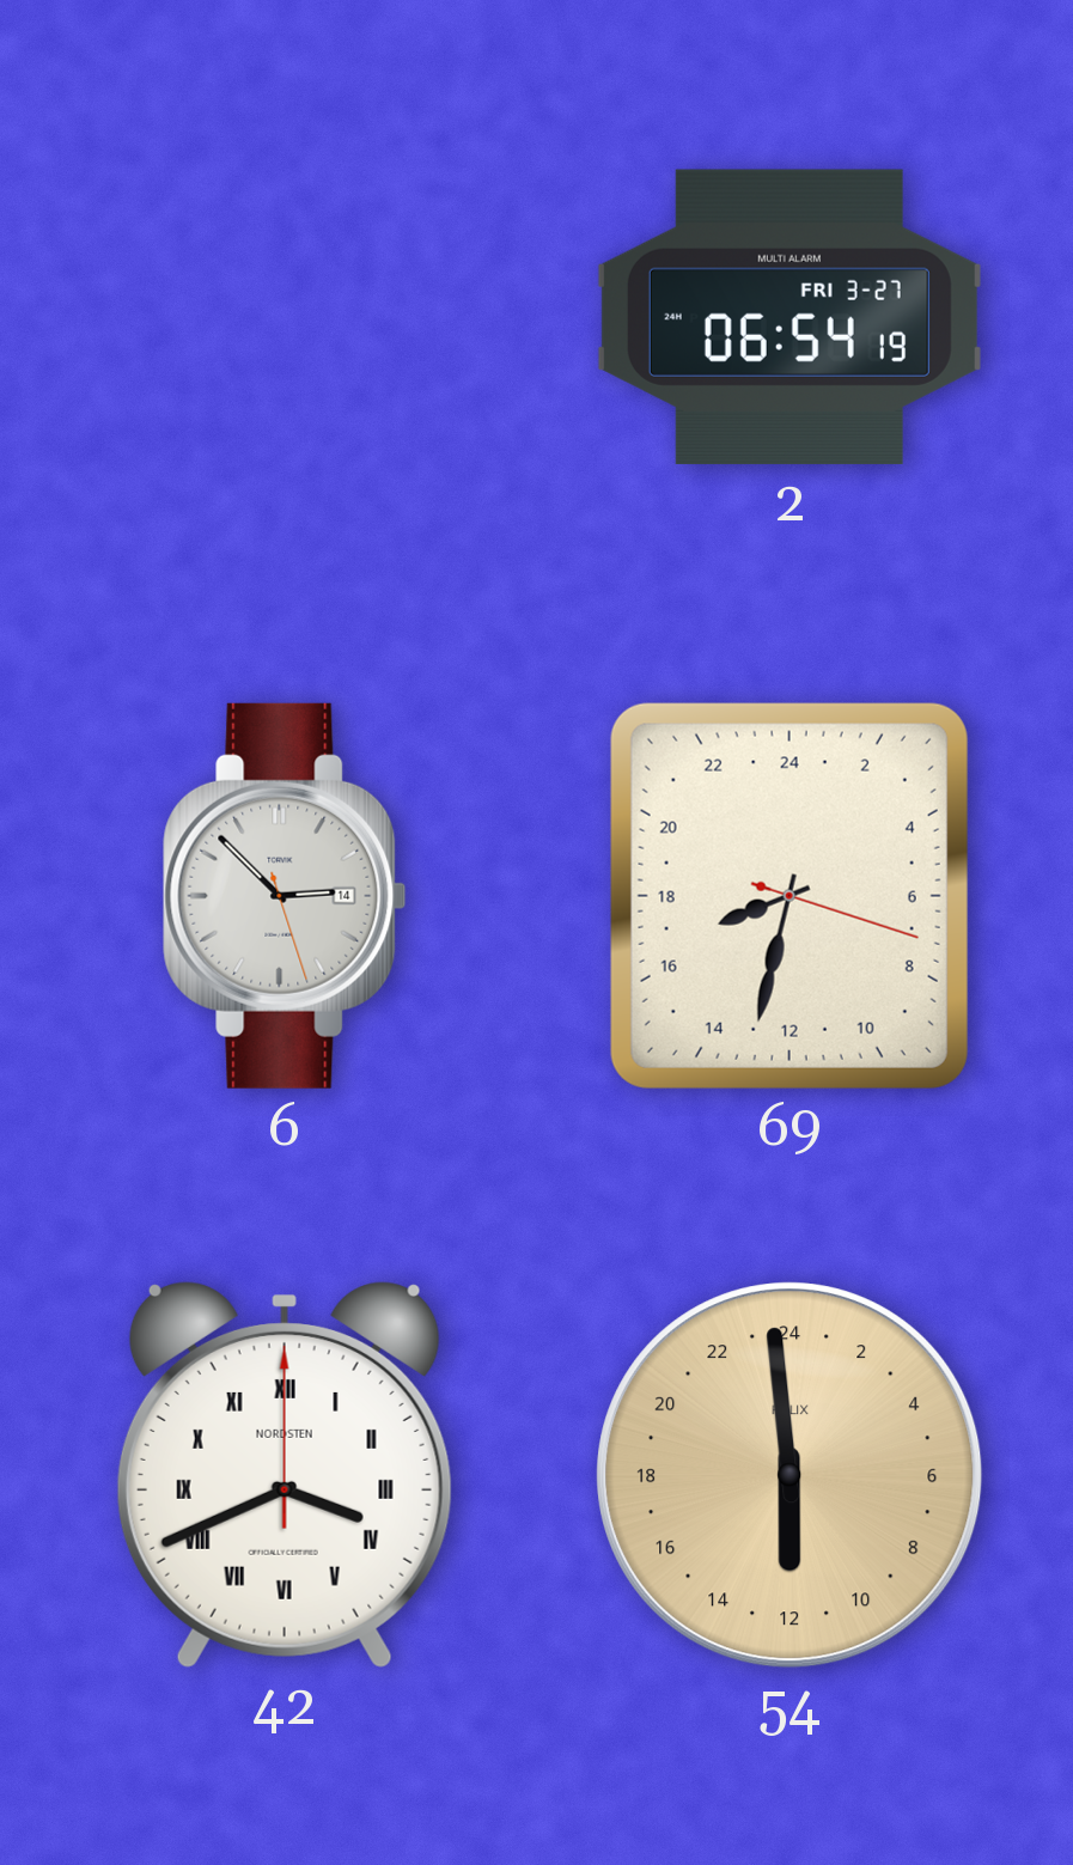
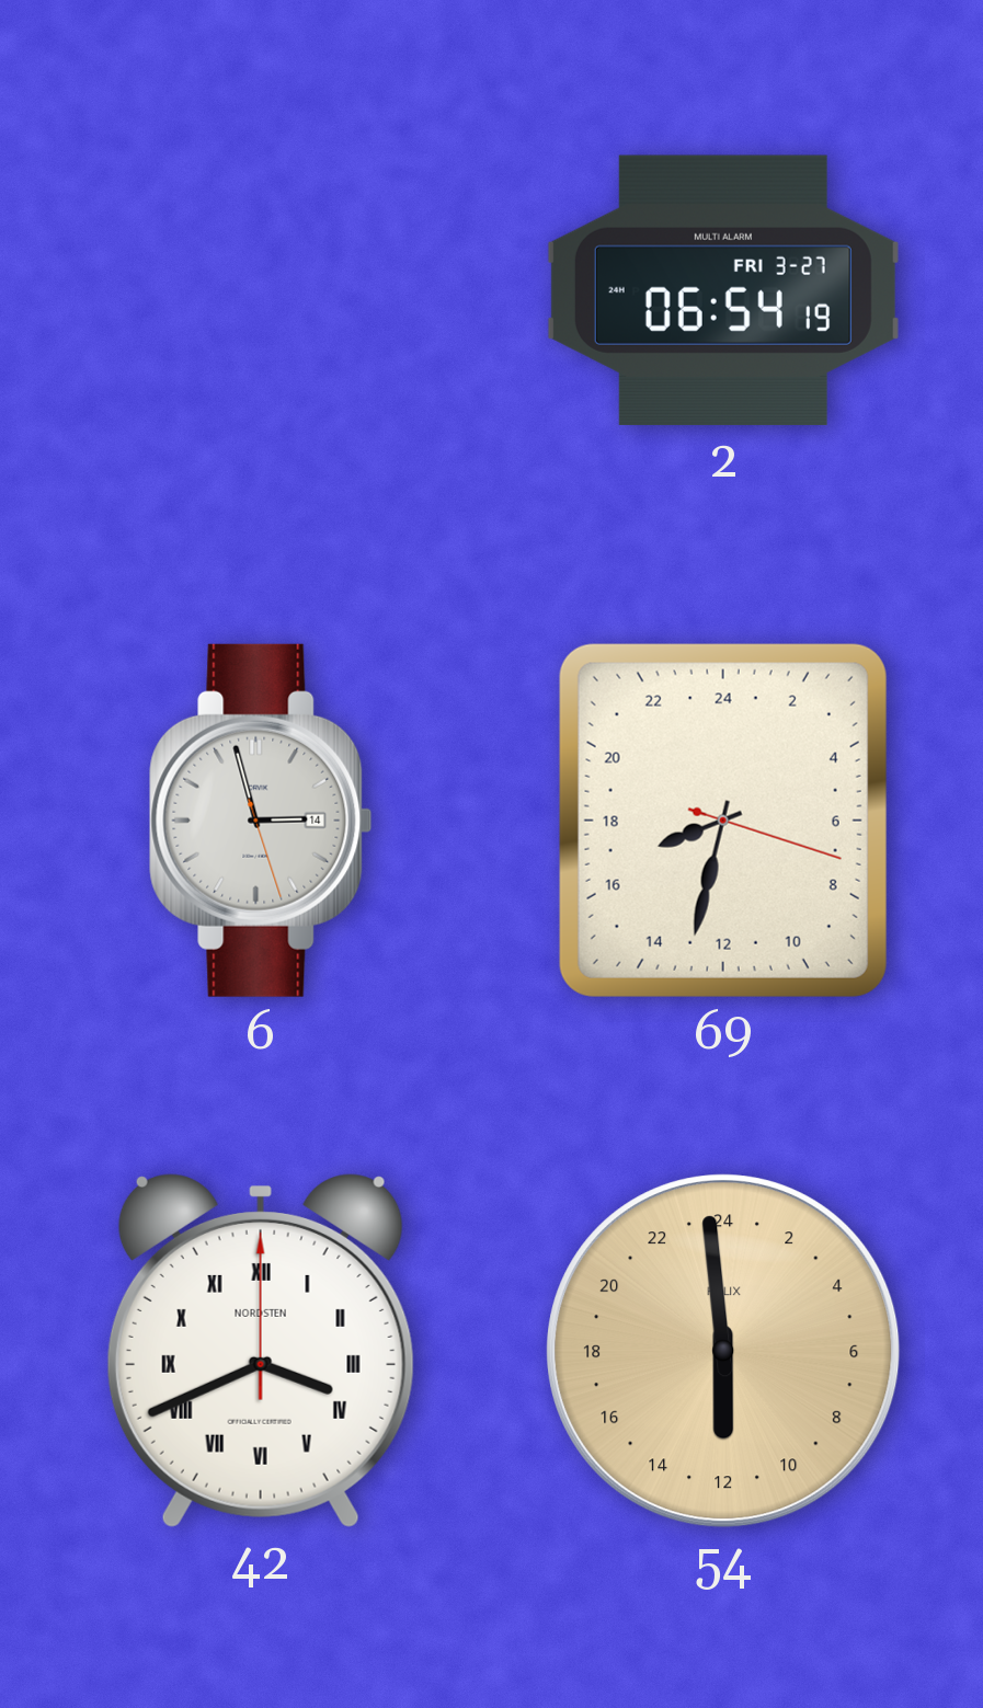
6: 2:52 -> 2:57
